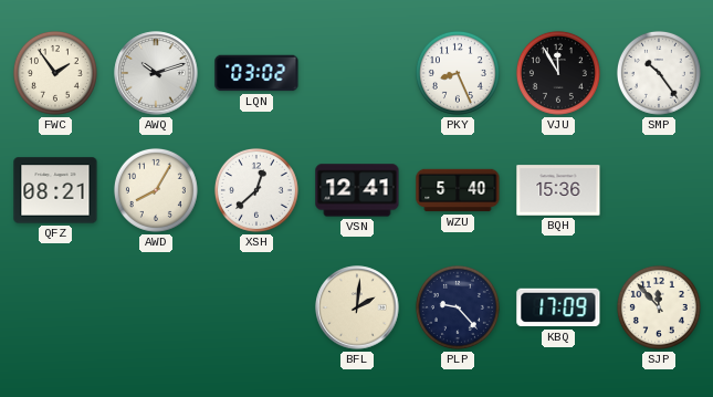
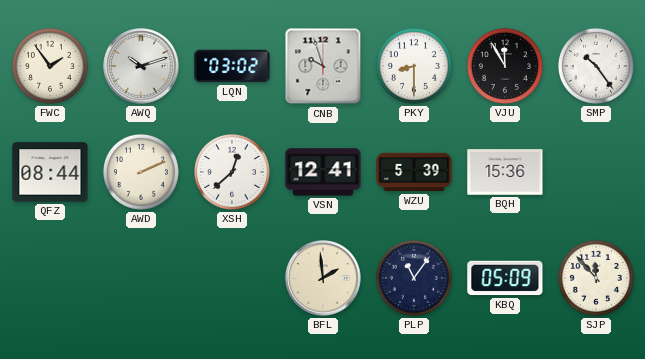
CNB: none -> 9:57
PKY: 8:26 -> 8:30
QFZ: 08:21 -> 08:44
AWD: 8:05 -> 2:11
WZU: 5:40 -> 5:39
BFL: 2:01 -> 1:59
PLP: 9:23 -> 11:06
KBQ: 17:09 -> 05:09
